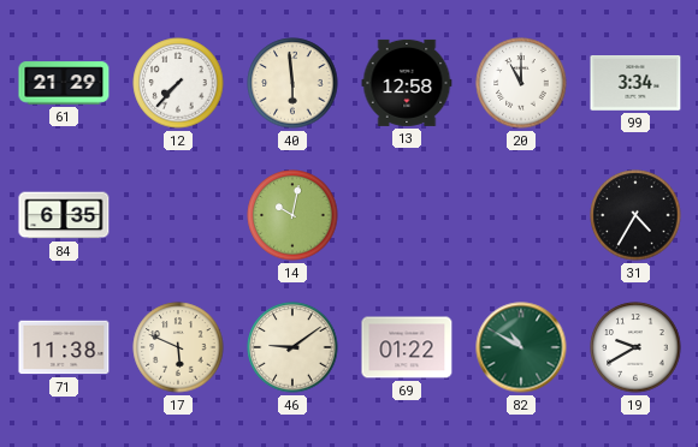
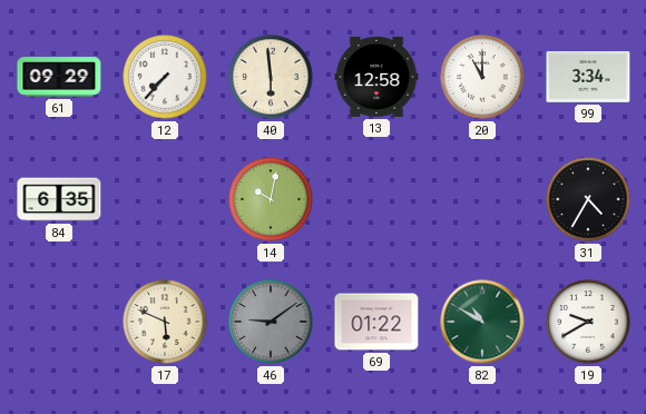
61: 21:29 -> 09:29
71: 11:38 -> none
46 dial: cream -> grey
